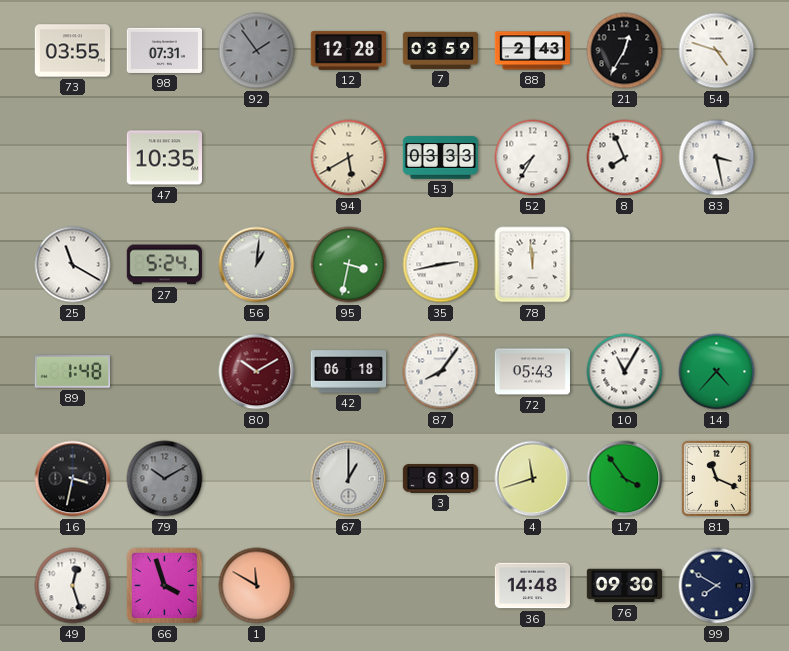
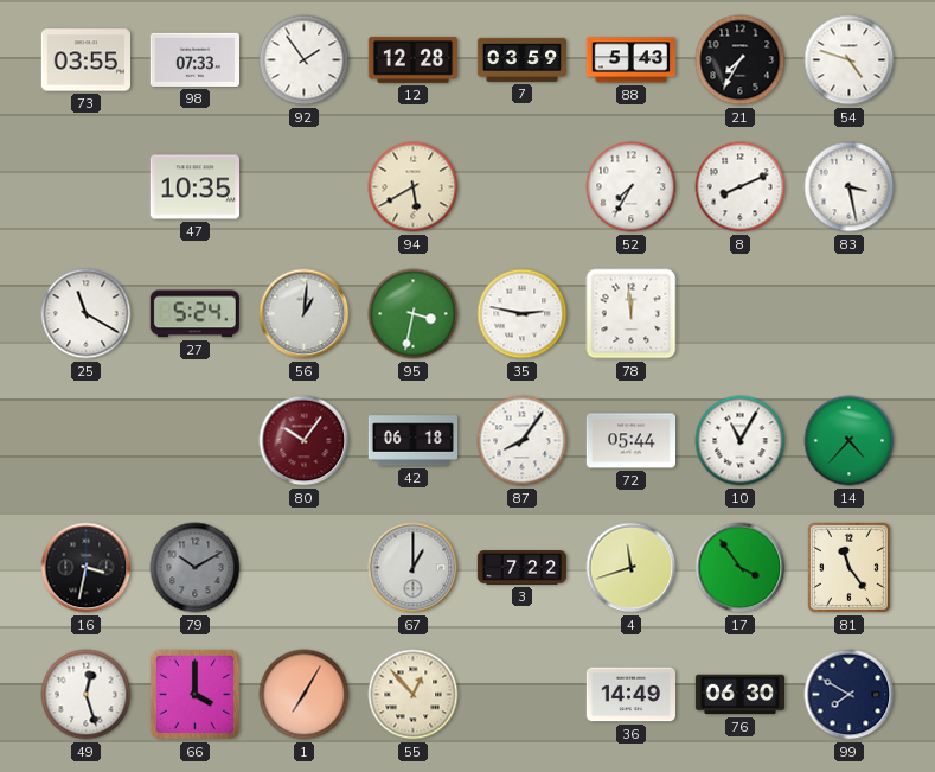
98: 07:31 -> 07:33
92 dial: grey -> white
88: 2:43 -> 5:43
21: 12:35 -> 7:35
53: 03:33 -> none
8: 7:56 -> 8:11
35: 2:43 -> 2:47
89: 1:48 -> none
80: 10:10 -> 10:06
72: 05:43 -> 05:44
3: 6:39 -> 7:22
81: 11:19 -> 11:24
66: 3:57 -> 4:00
1: 11:50 -> 7:05
55: none -> 12:53
36: 14:48 -> 14:49
76: 09:30 -> 06:30
